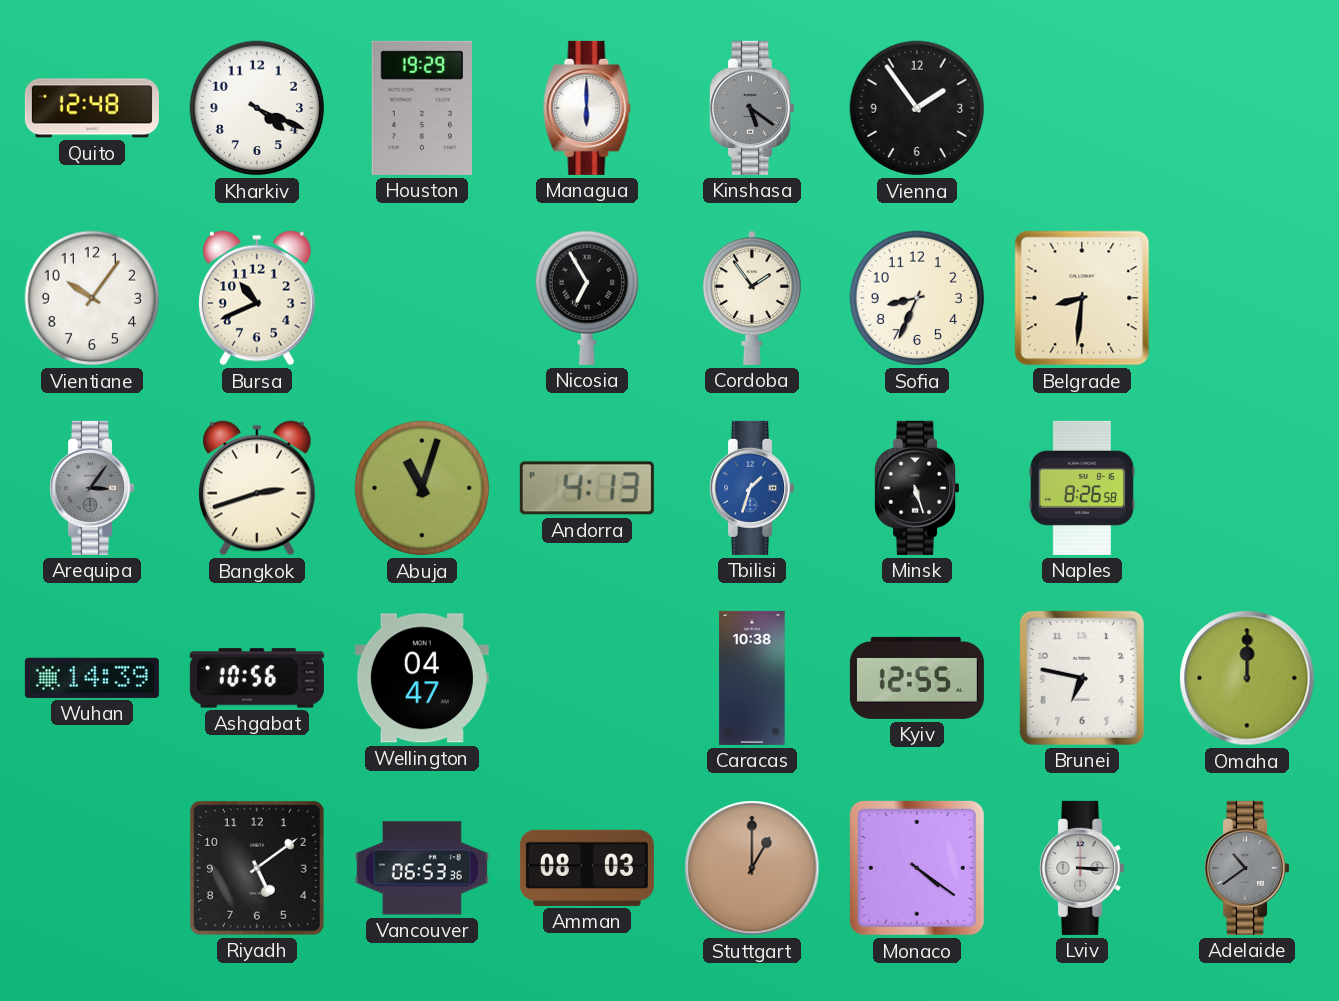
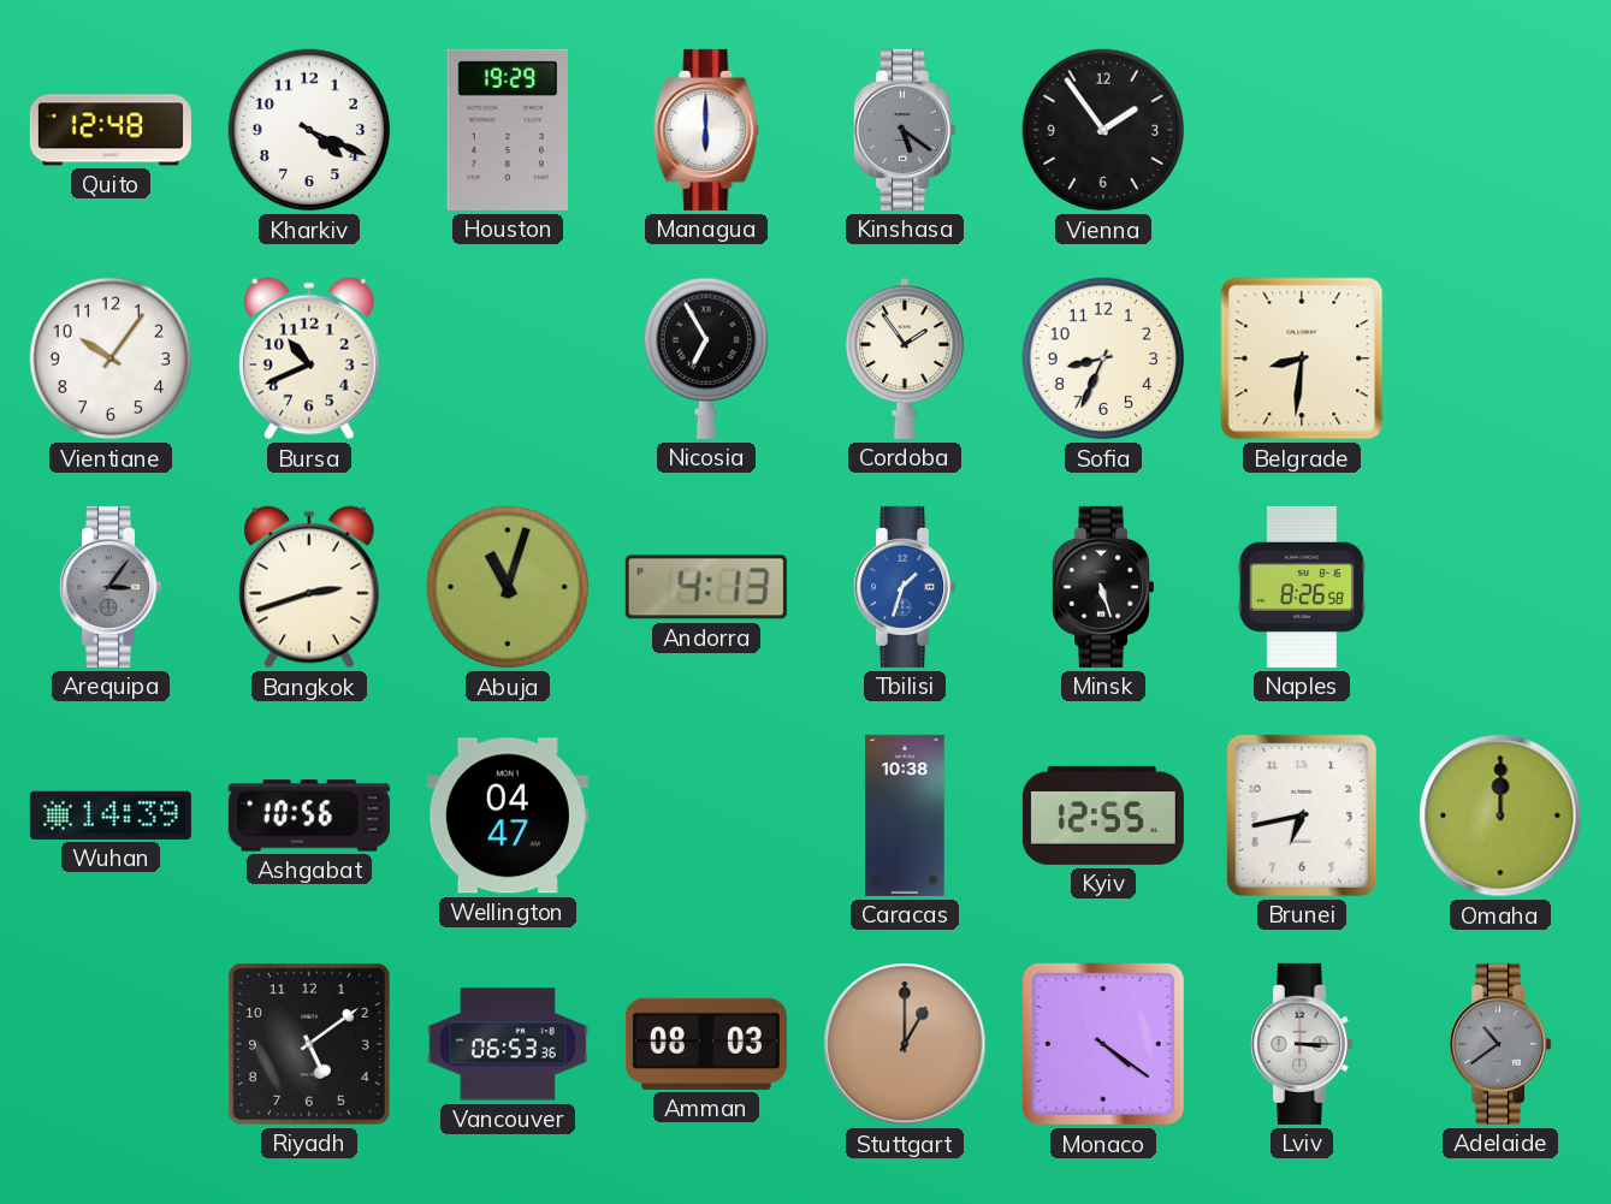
Brunei: 6:47 -> 6:43
